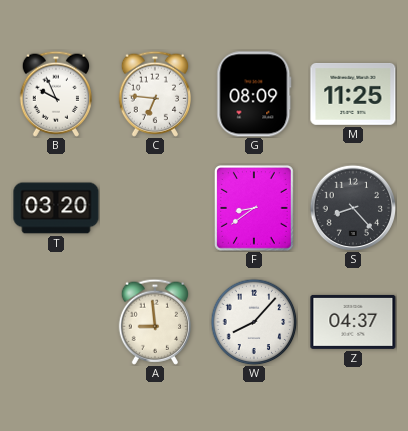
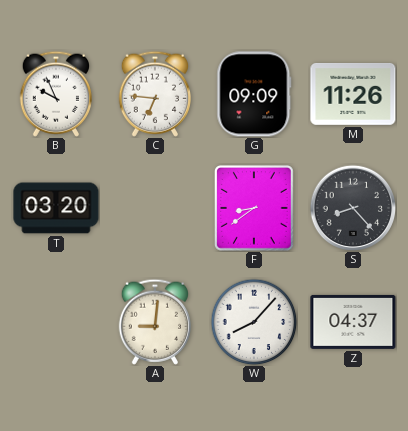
G: 08:09 -> 09:09
M: 11:25 -> 11:26
A: 8:59 -> 9:01
